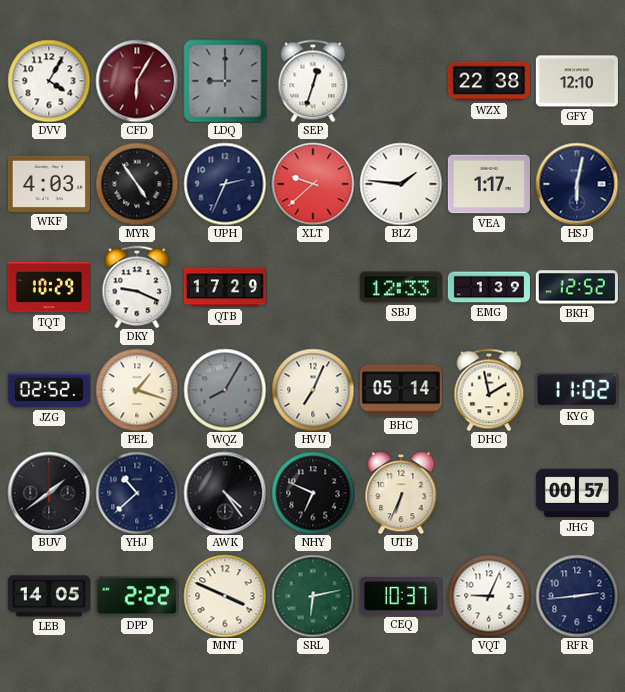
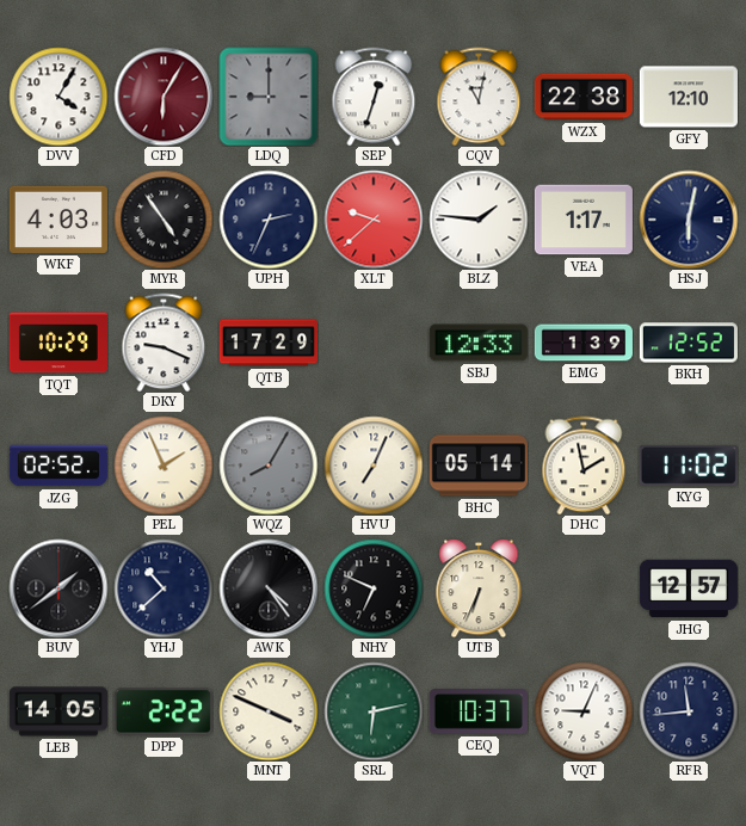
CQV: none -> 11:02
PEL: 1:18 -> 1:56
JHG: 00:57 -> 12:57
RFR: 2:44 -> 11:44
